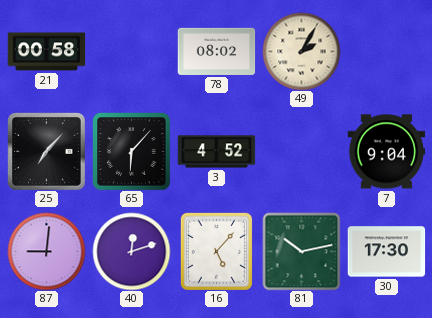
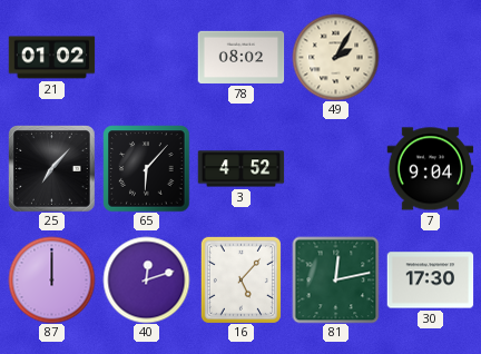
21: 00:58 -> 01:02
87: 9:01 -> 12:00
81: 10:13 -> 12:13
